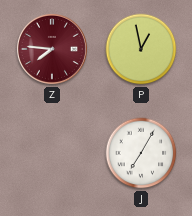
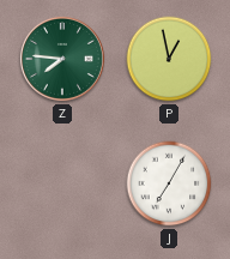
Z dial: burgundy -> green
